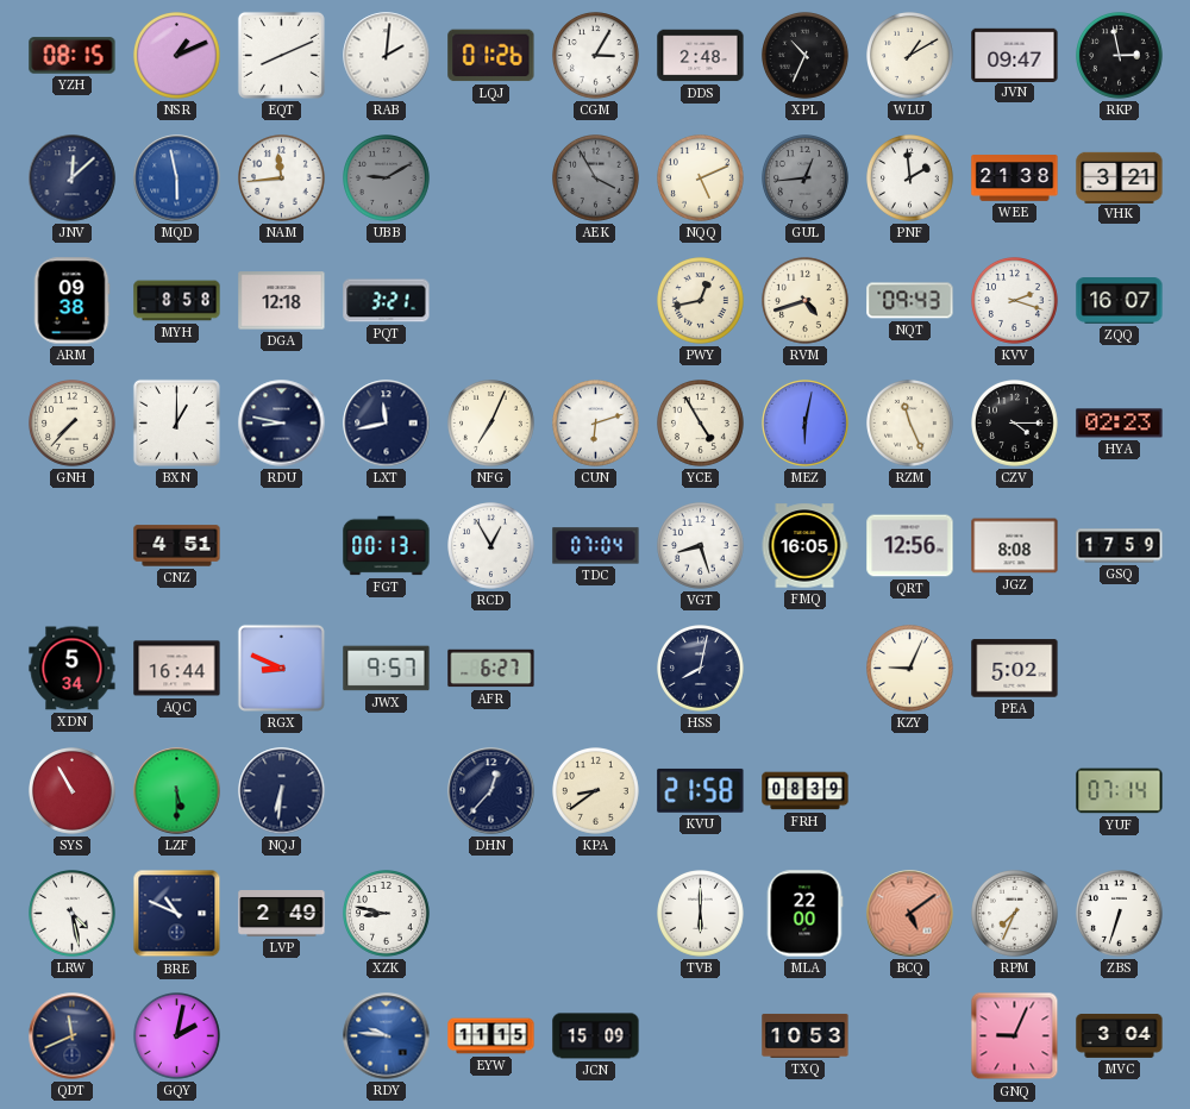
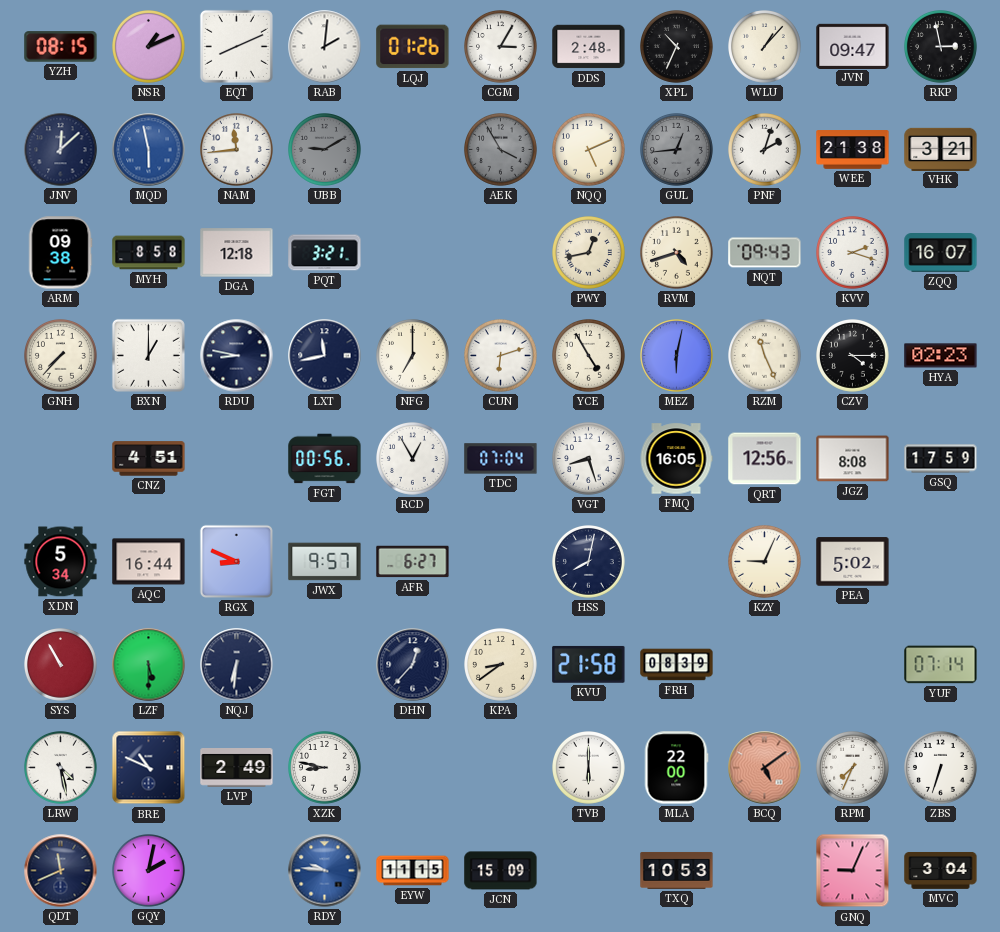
WLU: 1:10 -> 1:07
PNF: 1:59 -> 2:03
NFG: 7:04 -> 7:00
FGT: 00:13 -> 00:56
